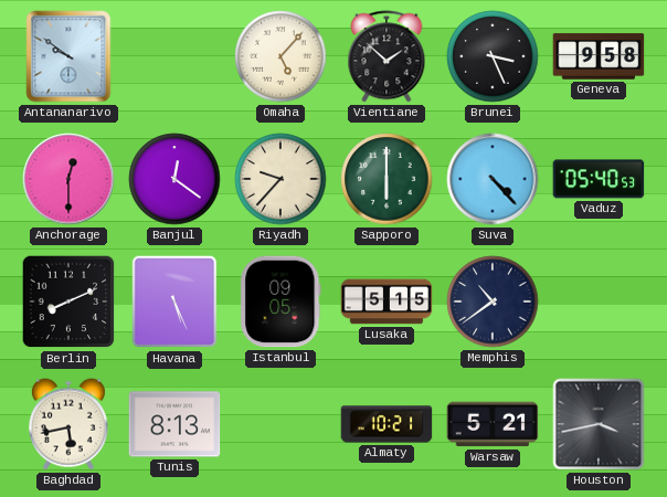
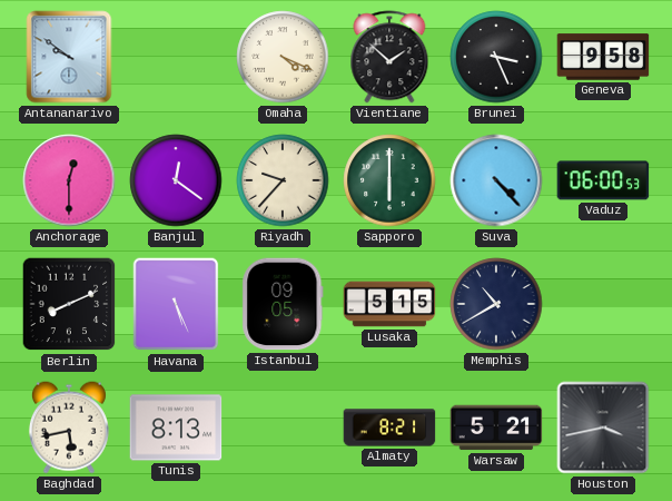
Omaha: 5:07 -> 4:19
Vaduz: 05:40 -> 06:00
Memphis: 10:39 -> 10:40
Almaty: 10:21 -> 8:21
